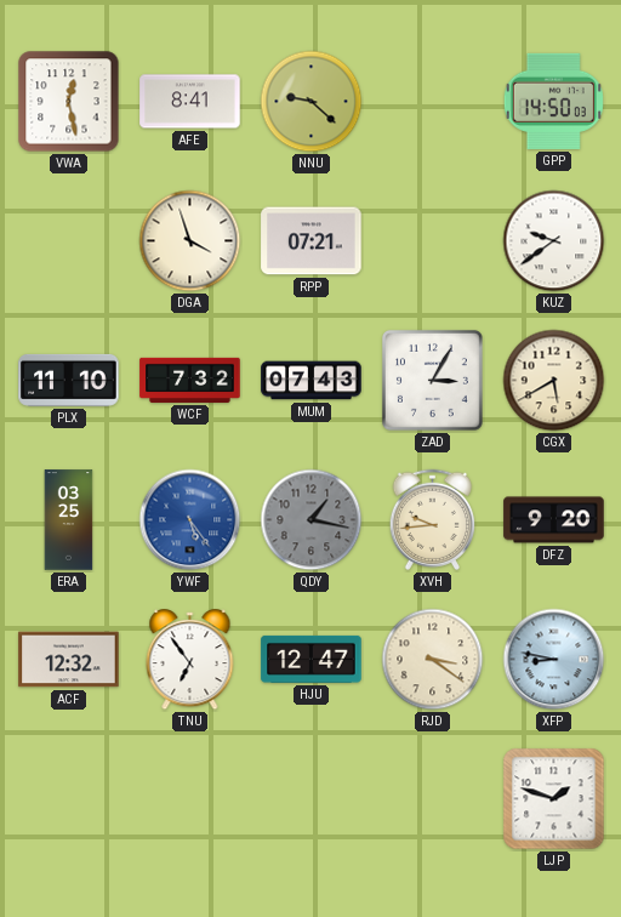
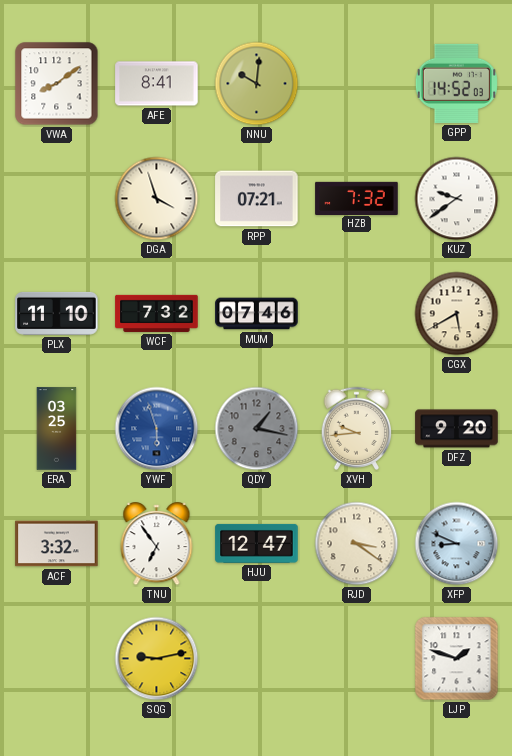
VWA: 12:28 -> 8:09
NNU: 9:22 -> 10:01
GPP: 14:50 -> 14:52
HZB: none -> 7:32
MUM: 07:43 -> 07:46
ZAD: 3:05 -> none
YWF: 5:24 -> 5:57
ACF: 12:32 -> 3:32
XFP: 8:47 -> 8:49
SQG: none -> 9:13
